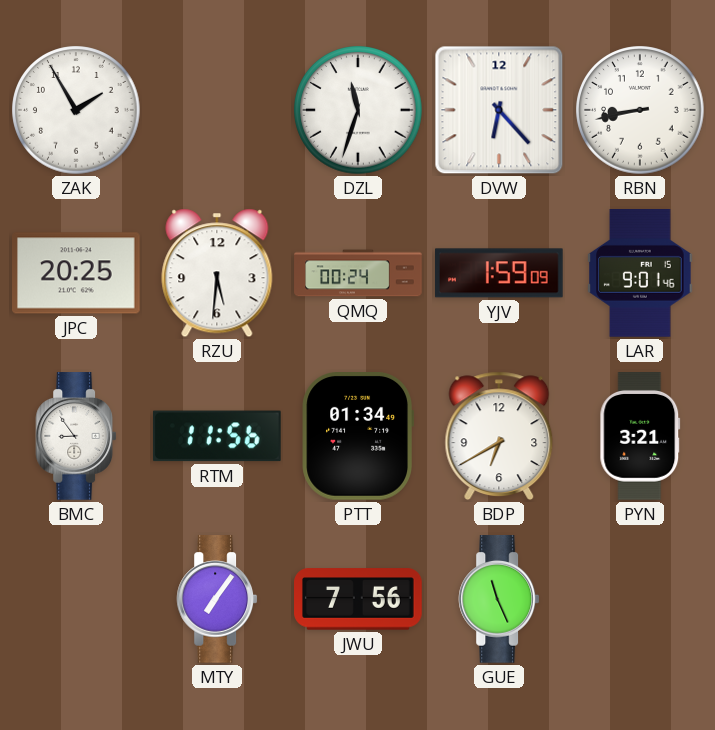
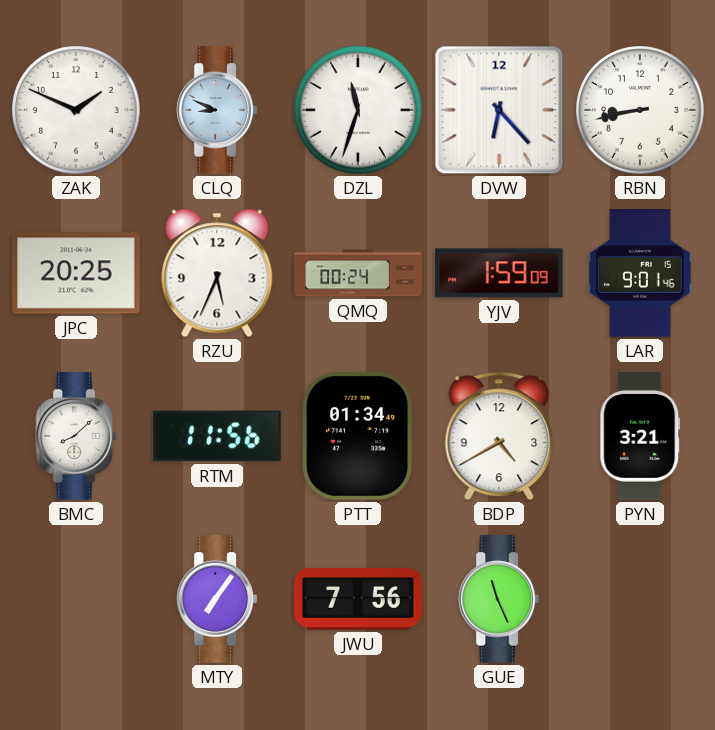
ZAK: 1:55 -> 1:49
CLQ: none -> 8:49
RZU: 5:31 -> 5:34
BMC: 8:54 -> 8:08
BDP: 6:40 -> 4:40
